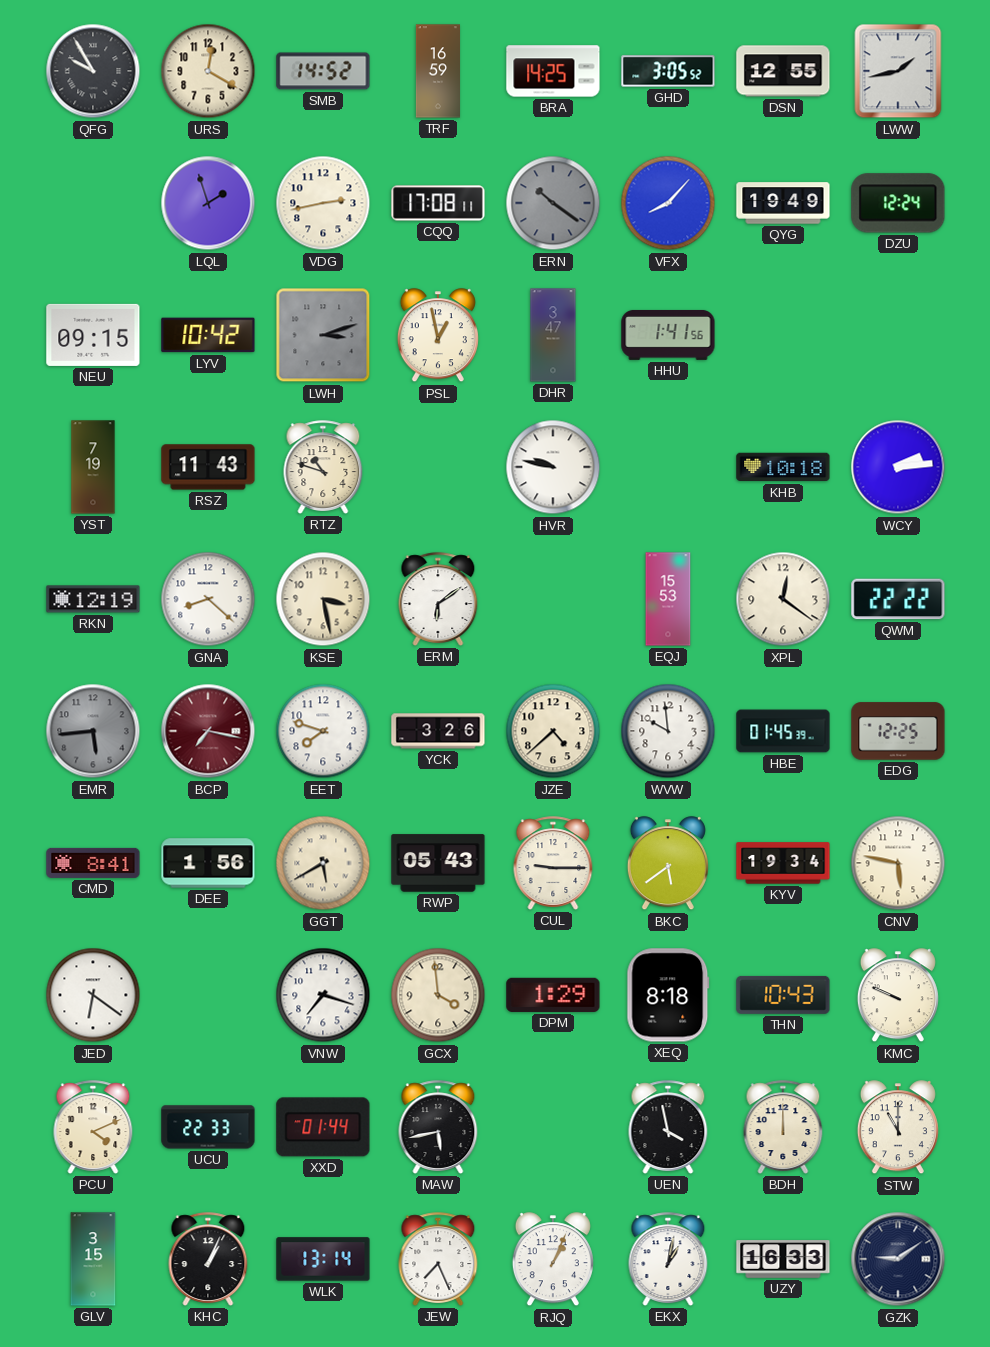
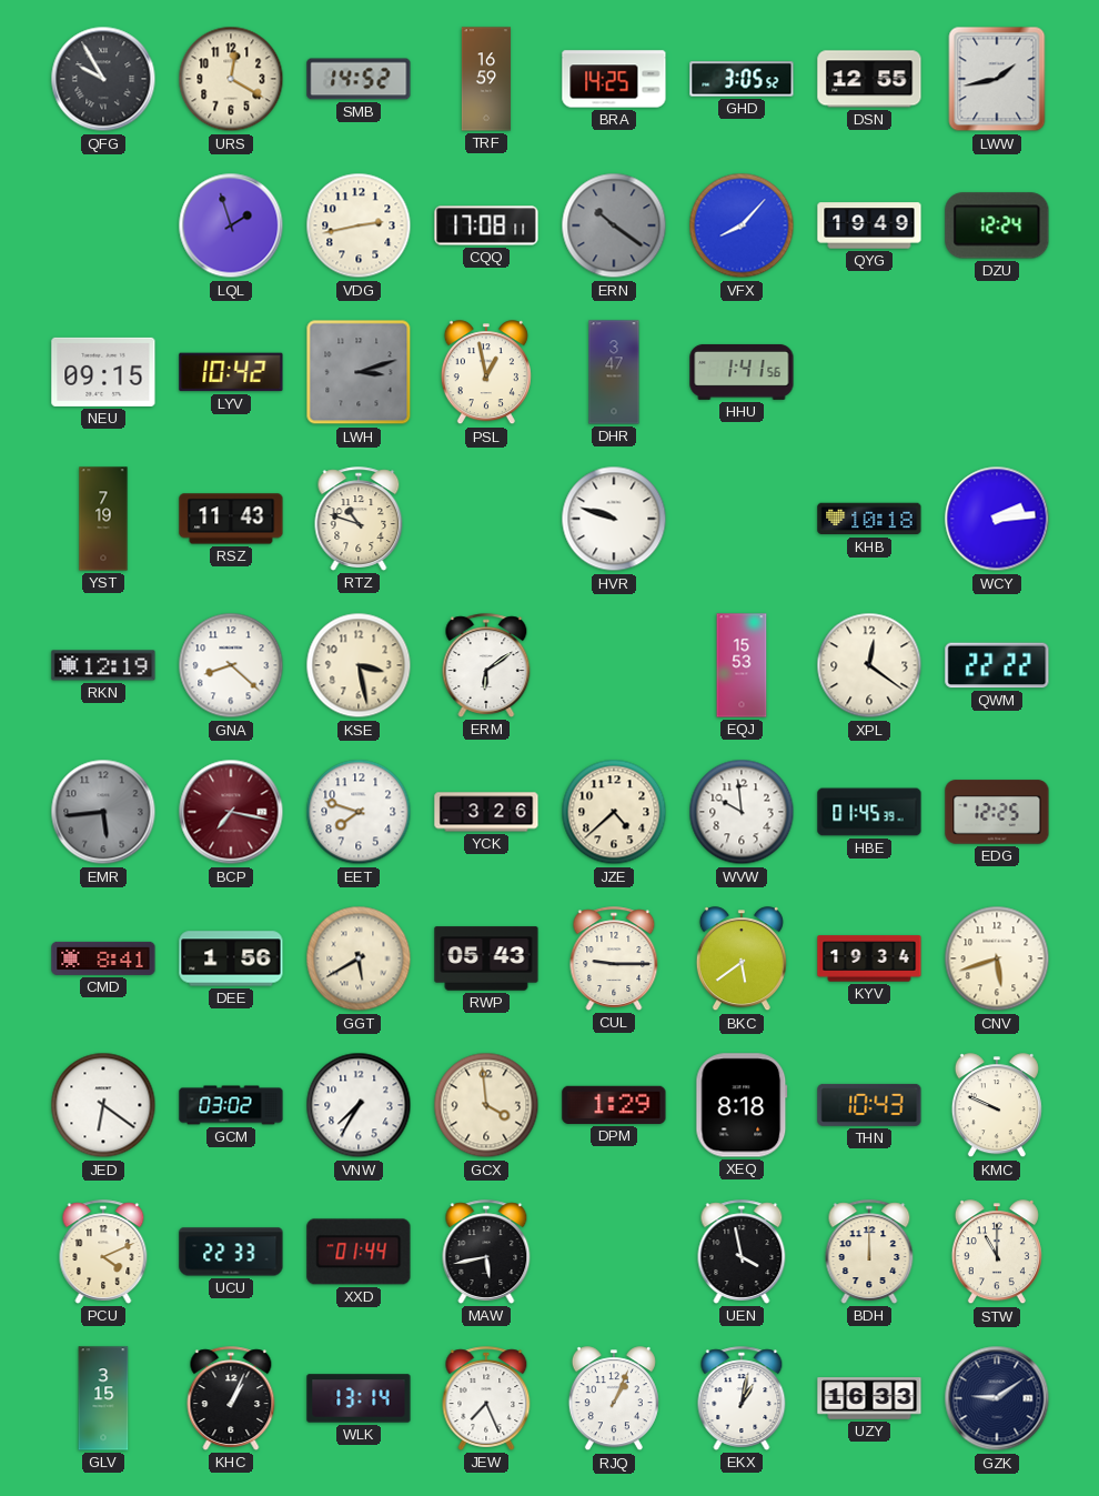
HVR: 9:47 -> 9:48
CNV: 5:47 -> 5:42
GCM: none -> 03:02
VNW: 7:18 -> 7:35
